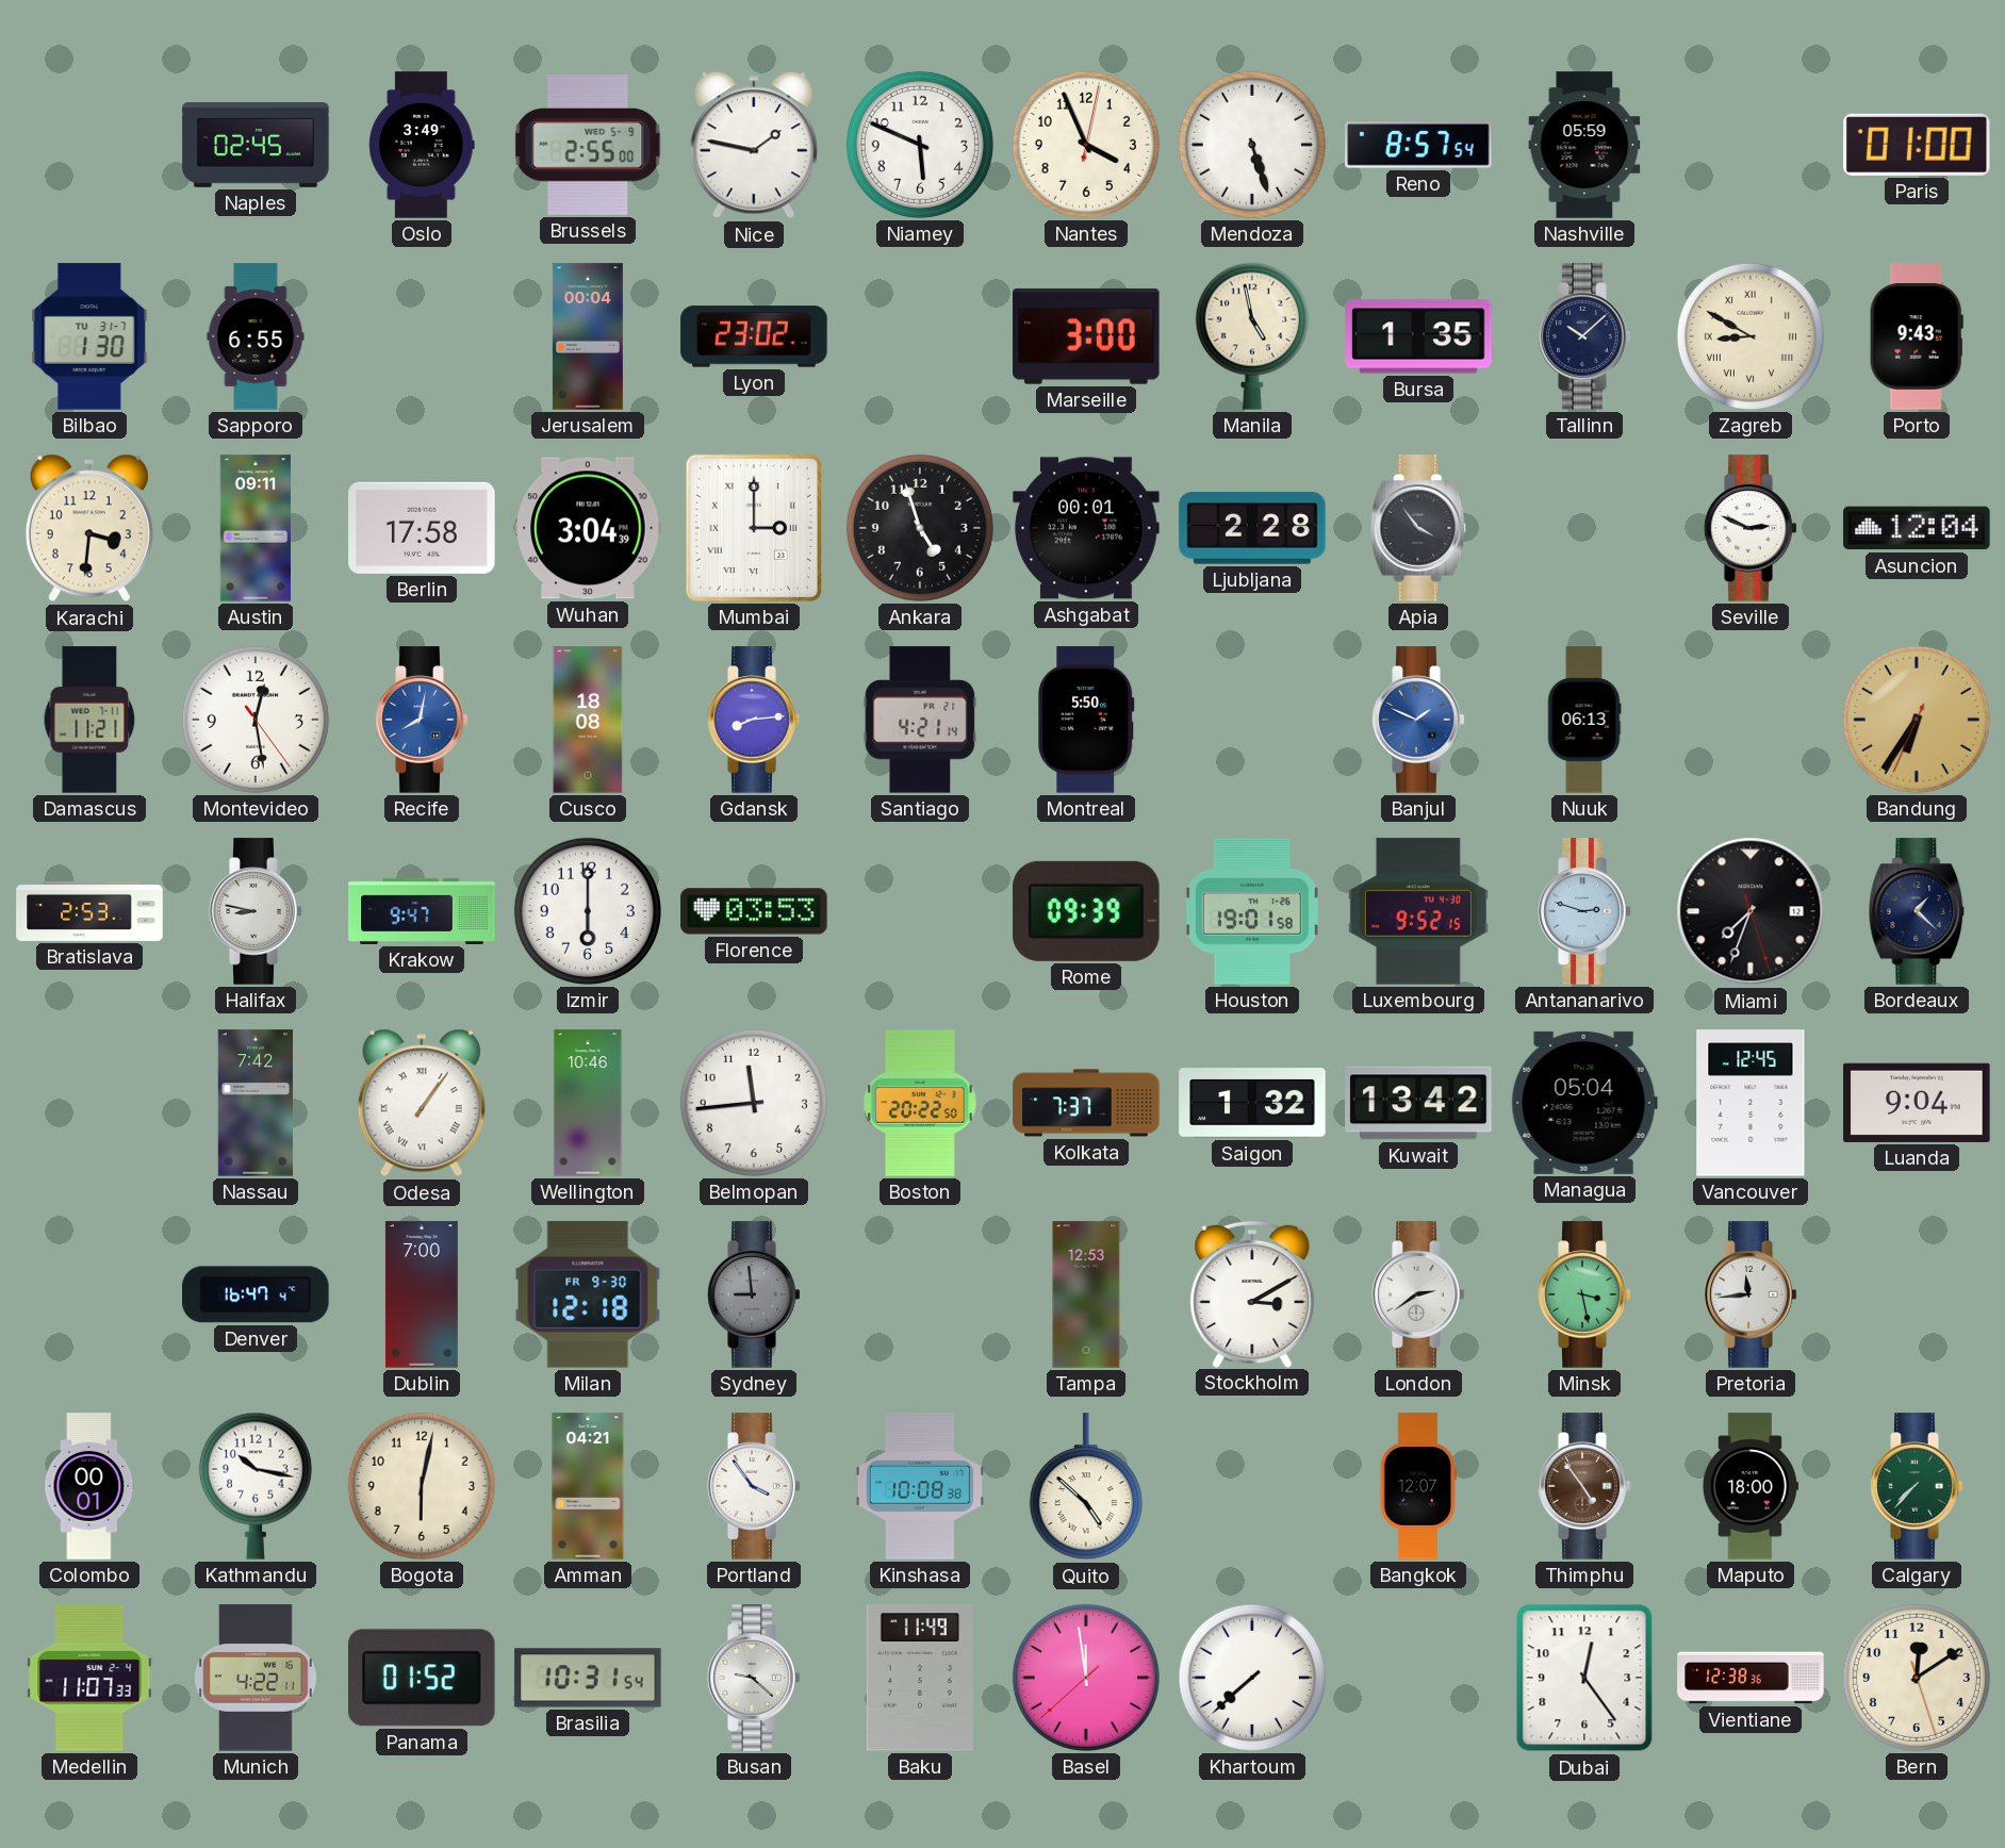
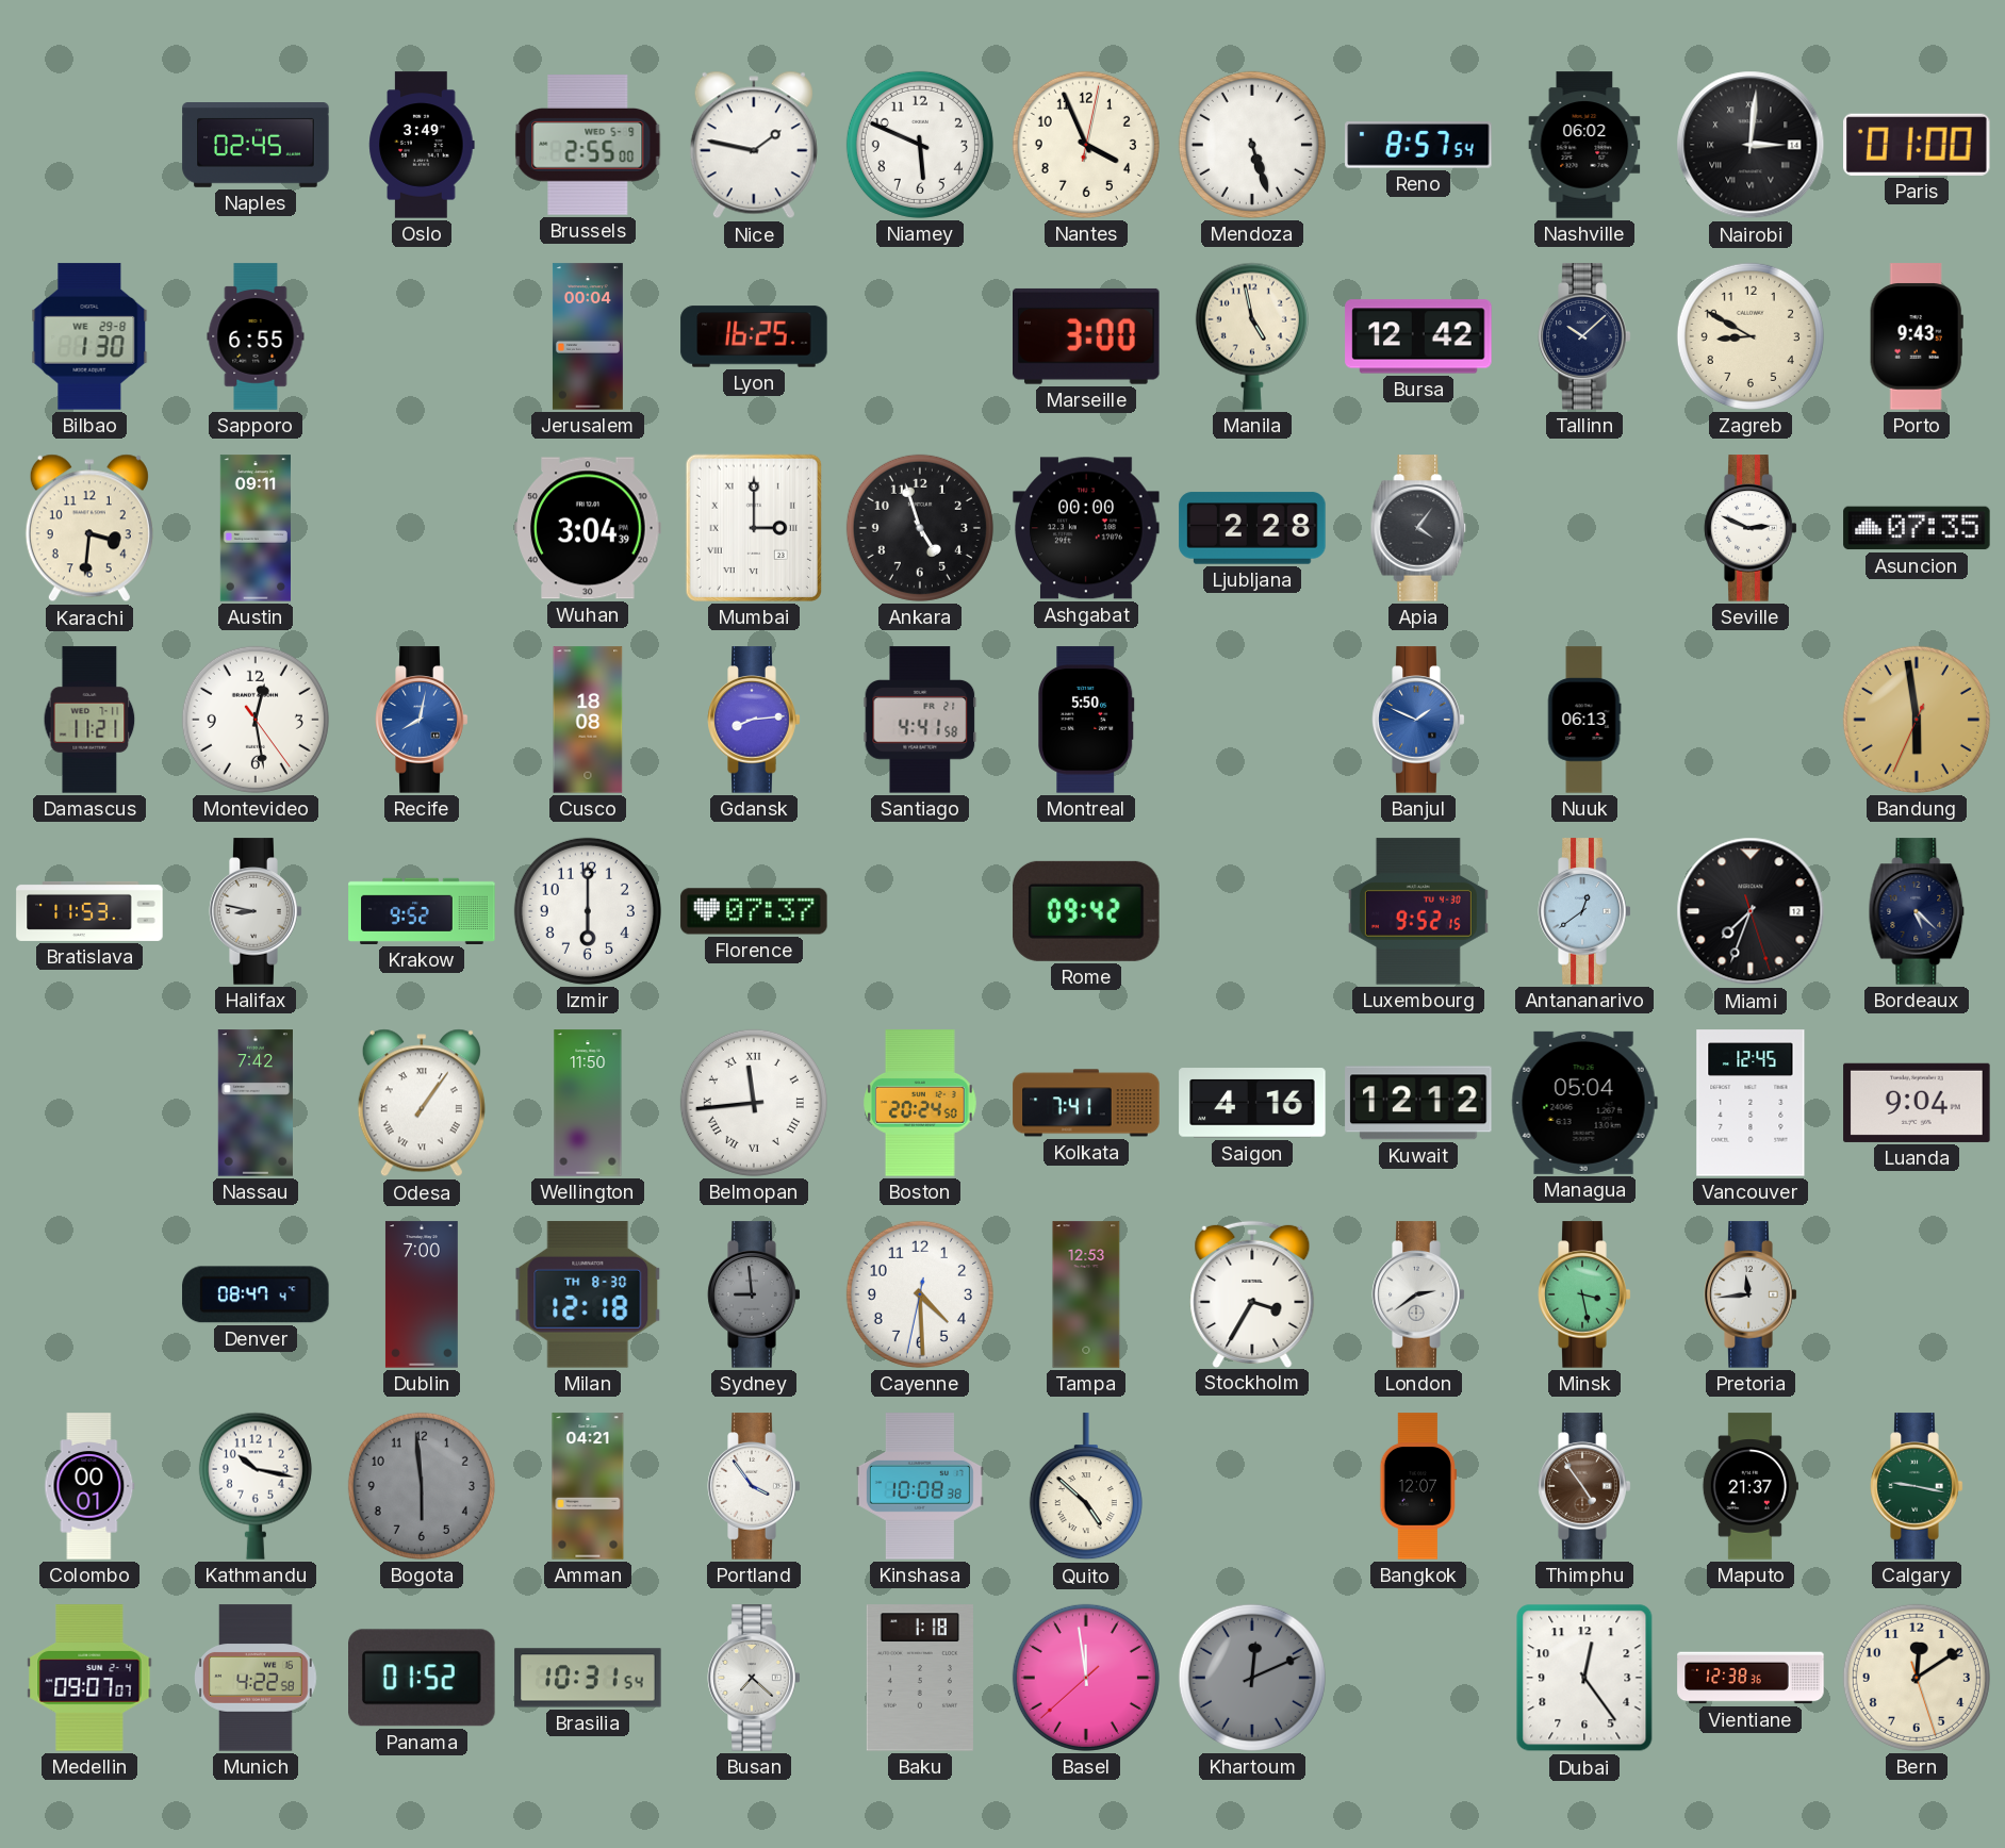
Nashville: 05:59 -> 06:02
Nairobi: none -> 3:01
Bilbao date: TU 31-7 -> WE 29-8
Lyon: 23:02 -> 16:25
Bursa: 1:35 -> 12:42
Zagreb numerals: Roman -> Arabic
Berlin: 17:58 -> none
Ashgabat: 00:01 -> 00:00
Apia: 3:54 -> 4:06
Asuncion: 12:04 -> 07:35
Santiago: 4:21 -> 4:41
Bandung: 6:35 -> 5:58
Bratislava: 2:53 -> 11:53
Krakow: 9:47 -> 9:52
Florence: 03:53 -> 07:37
Rome: 09:39 -> 09:42
Houston: 19:01 -> none
Antananarivo: 2:48 -> 12:39
Bordeaux: 1:22 -> 5:22
Wellington: 10:46 -> 11:50
Belmopan numerals: Arabic -> Roman
Boston: 20:22 -> 20:24
Kolkata: 7:37 -> 7:41
Saigon: 1:32 -> 4:16
Kuwait: 13:42 -> 12:12
Denver: 16:47 -> 08:47
Milan date: FR 9-30 -> TH 8-30
Cayenne: none -> 4:29
Stockholm: 3:10 -> 3:35
Bogota: 6:02 -> 5:59
Bogota dial: cream -> grey
Maputo: 18:00 -> 21:37
Calgary: 7:37 -> 9:17
Medellin: 11:07 -> 09:07
Munich: 4:22:11 -> 4:22:58
Busan: 9:22 -> 7:22
Baku: 11:49 -> 1:18
Khartoum: 7:38 -> 12:11
Khartoum dial: white -> grey
